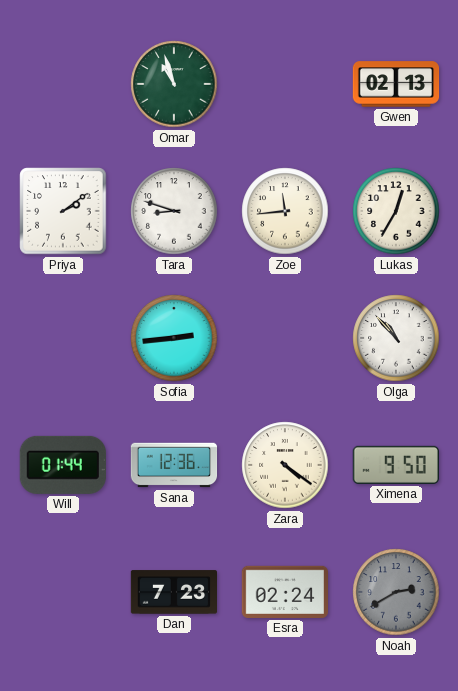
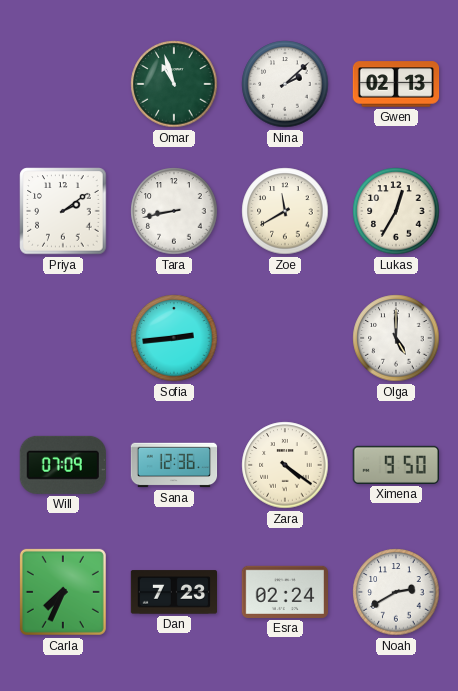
Nina: none -> 2:08
Tara: 8:48 -> 8:43
Zoe: 11:44 -> 11:40
Olga: 10:53 -> 5:00
Will: 01:44 -> 07:09
Carla: none -> 7:34
Noah dial: grey -> white
